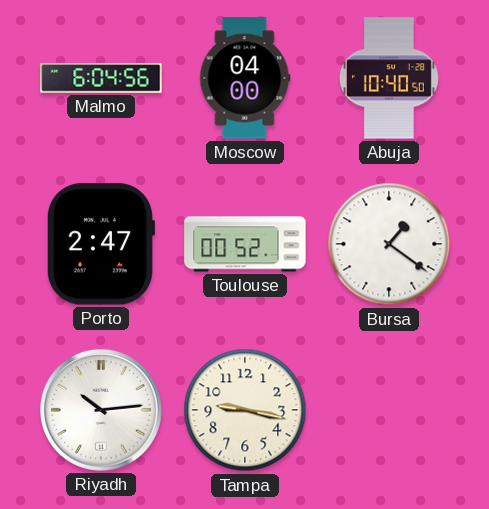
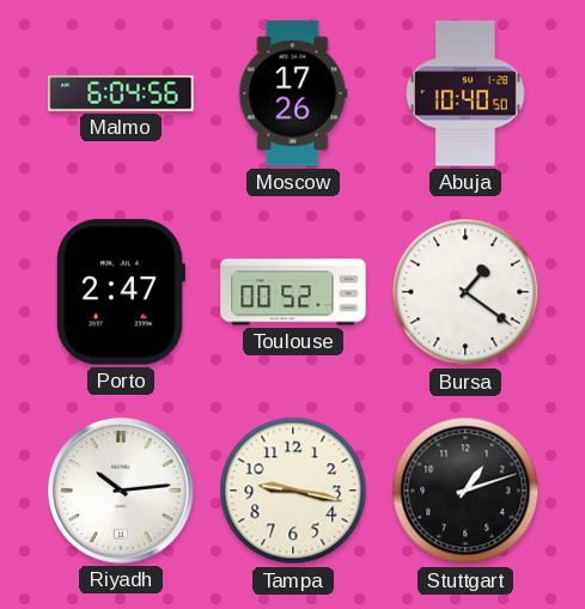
Moscow: 04:00 -> 17:26
Stuttgart: none -> 1:12
